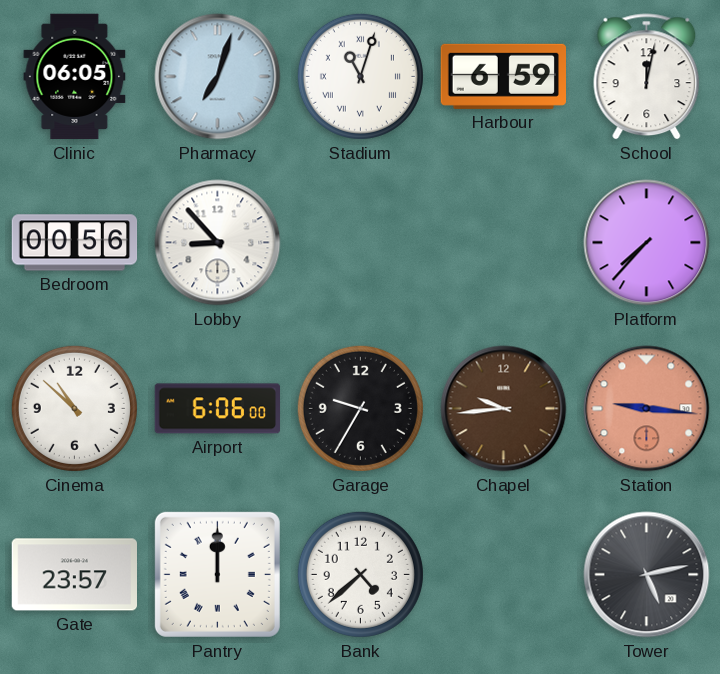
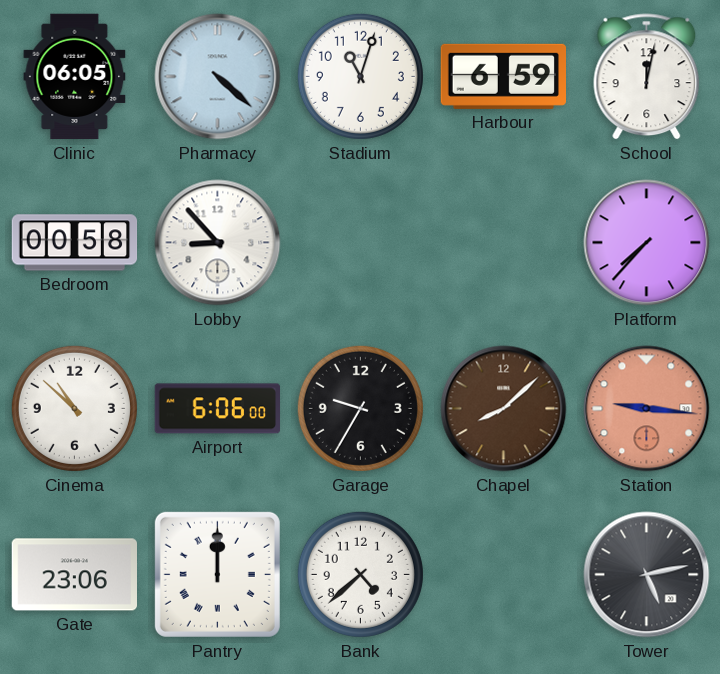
Pharmacy: 7:03 -> 4:22
Stadium numerals: Roman -> Arabic
Bedroom: 00:56 -> 00:58
Chapel: 9:44 -> 8:08
Gate: 23:57 -> 23:06
